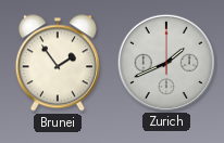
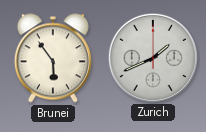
Brunei: 1:54 -> 5:54
